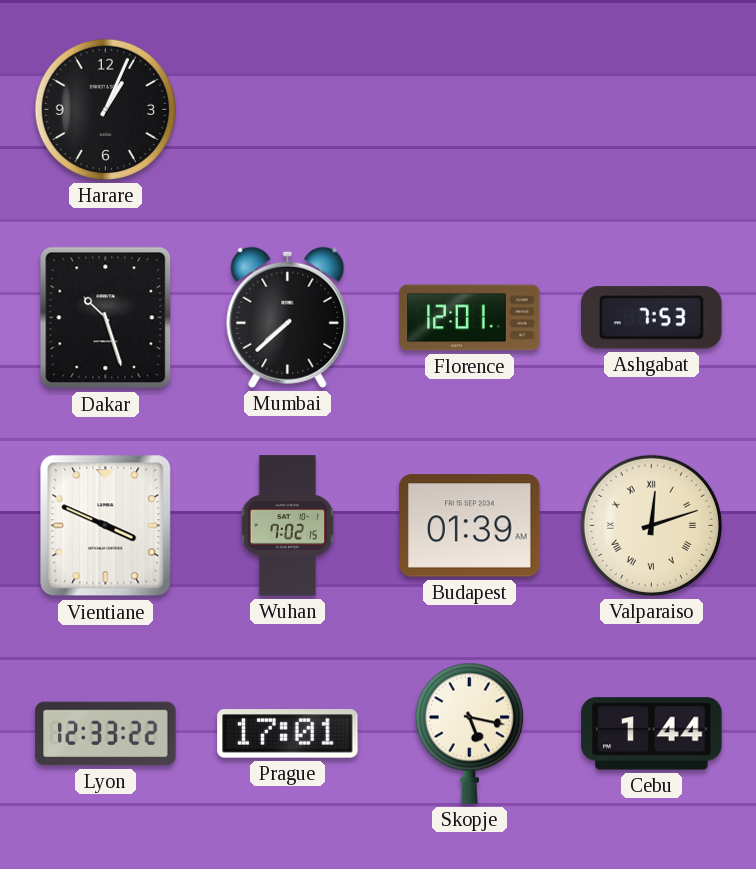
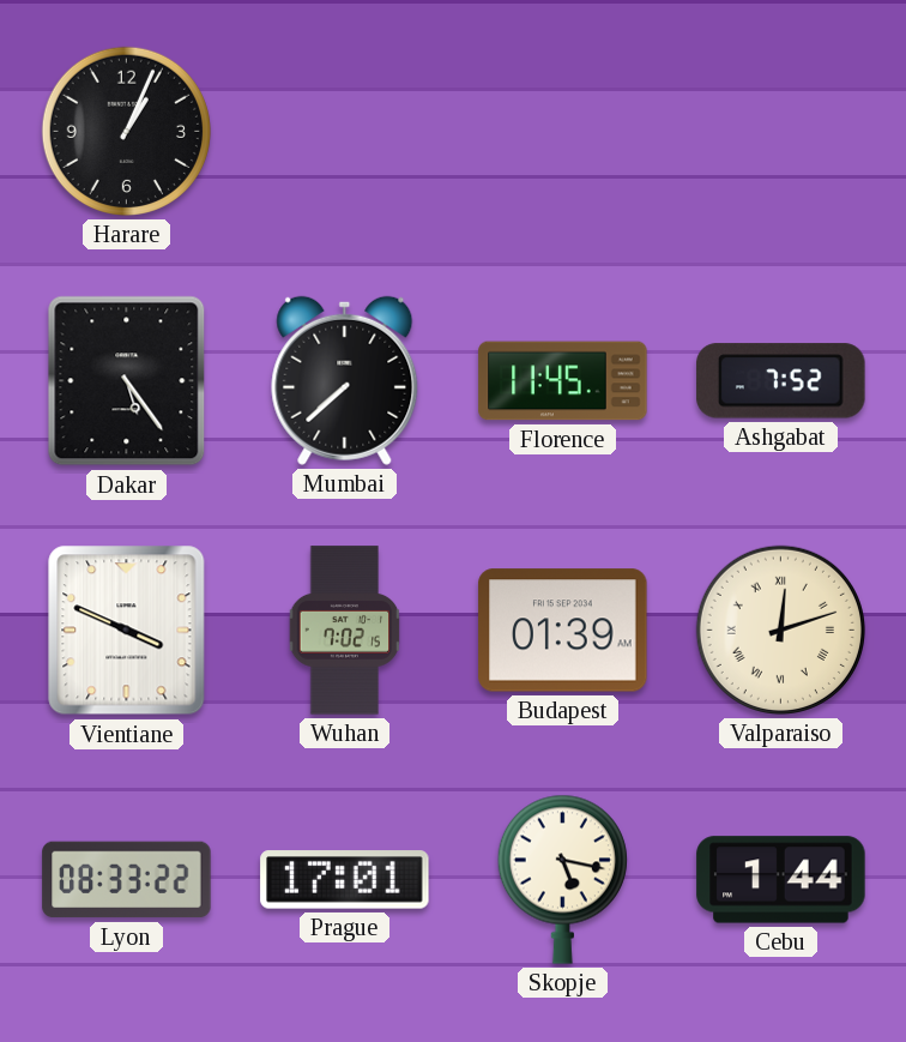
Dakar: 10:27 -> 5:24
Florence: 12:01 -> 11:45
Ashgabat: 7:53 -> 7:52
Lyon: 12:33 -> 08:33
